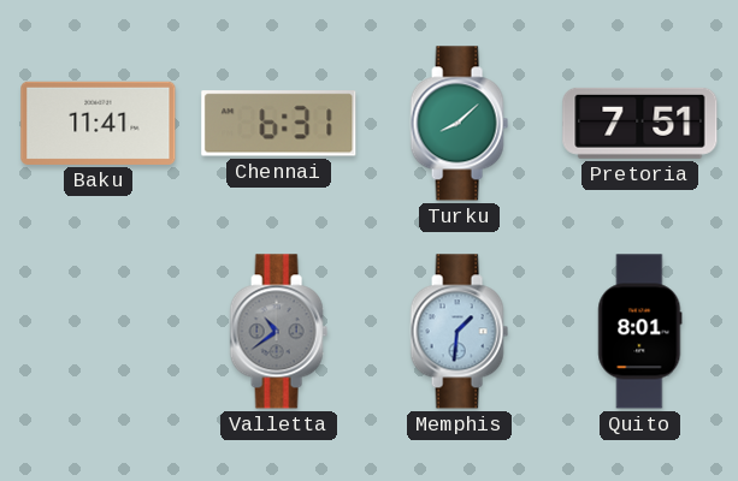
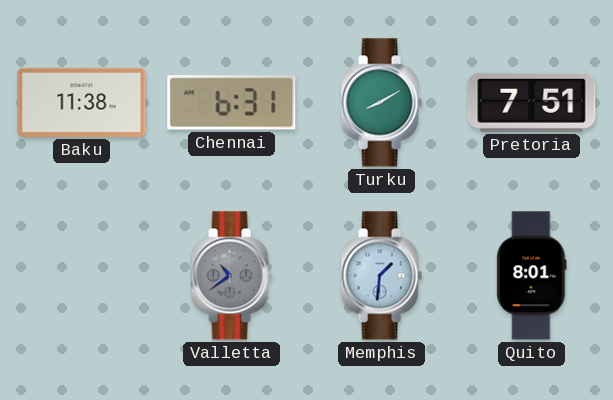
Baku: 11:41 -> 11:38
Turku: 8:08 -> 8:10
